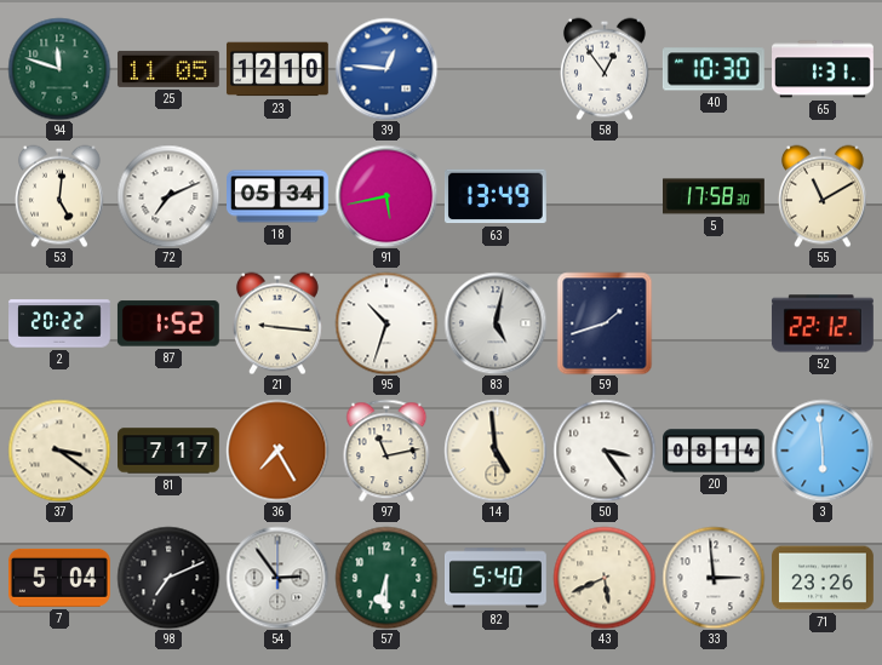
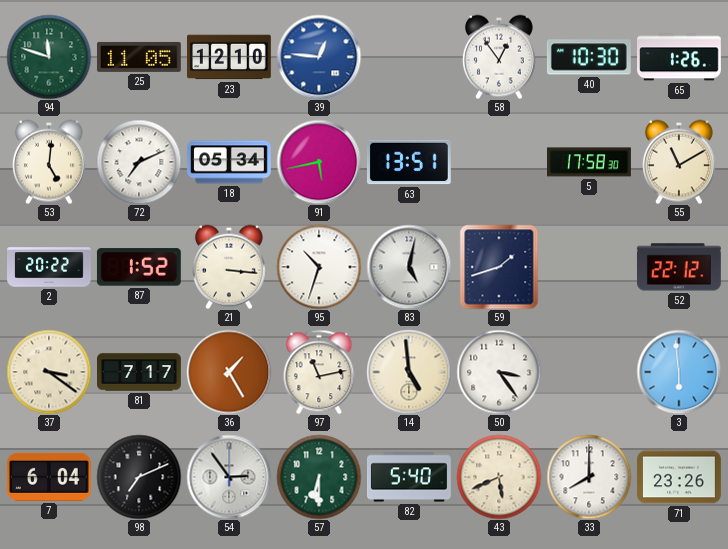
65: 1:31 -> 1:26
63: 13:49 -> 13:51
21: 9:16 -> 3:16
36: 7:25 -> 1:25
20: 08:14 -> none
7: 5:04 -> 6:04
33: 2:59 -> 8:00
